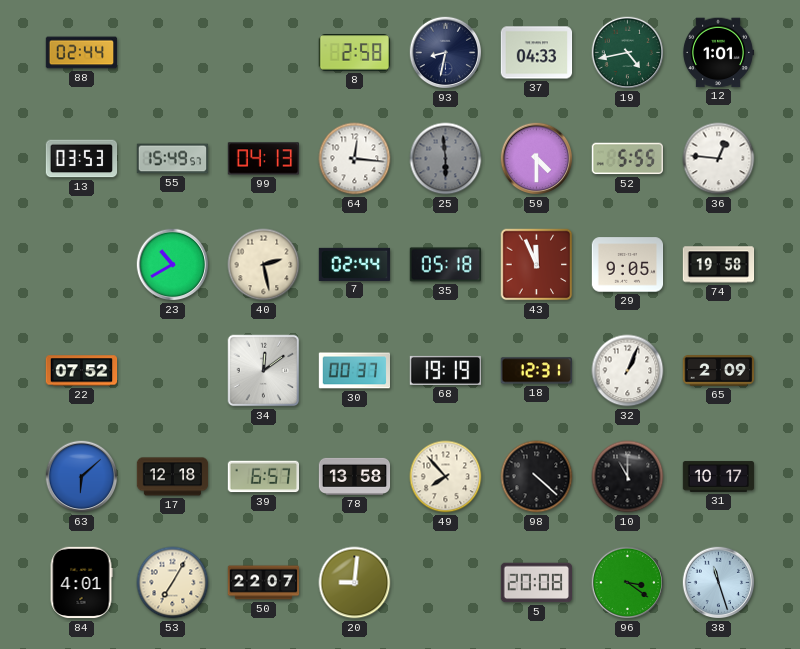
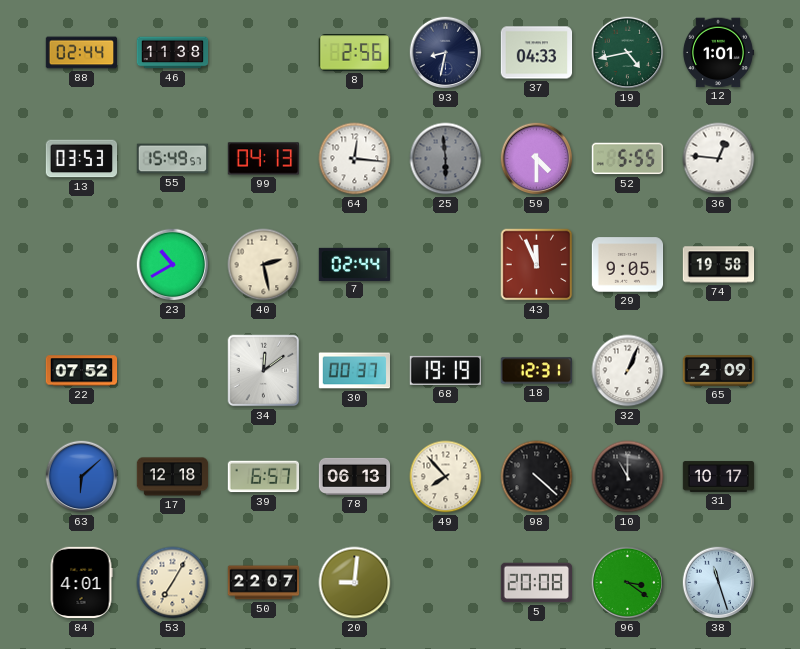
46: none -> 11:38
8: 2:58 -> 2:56
35: 05:18 -> none
78: 13:58 -> 06:13
